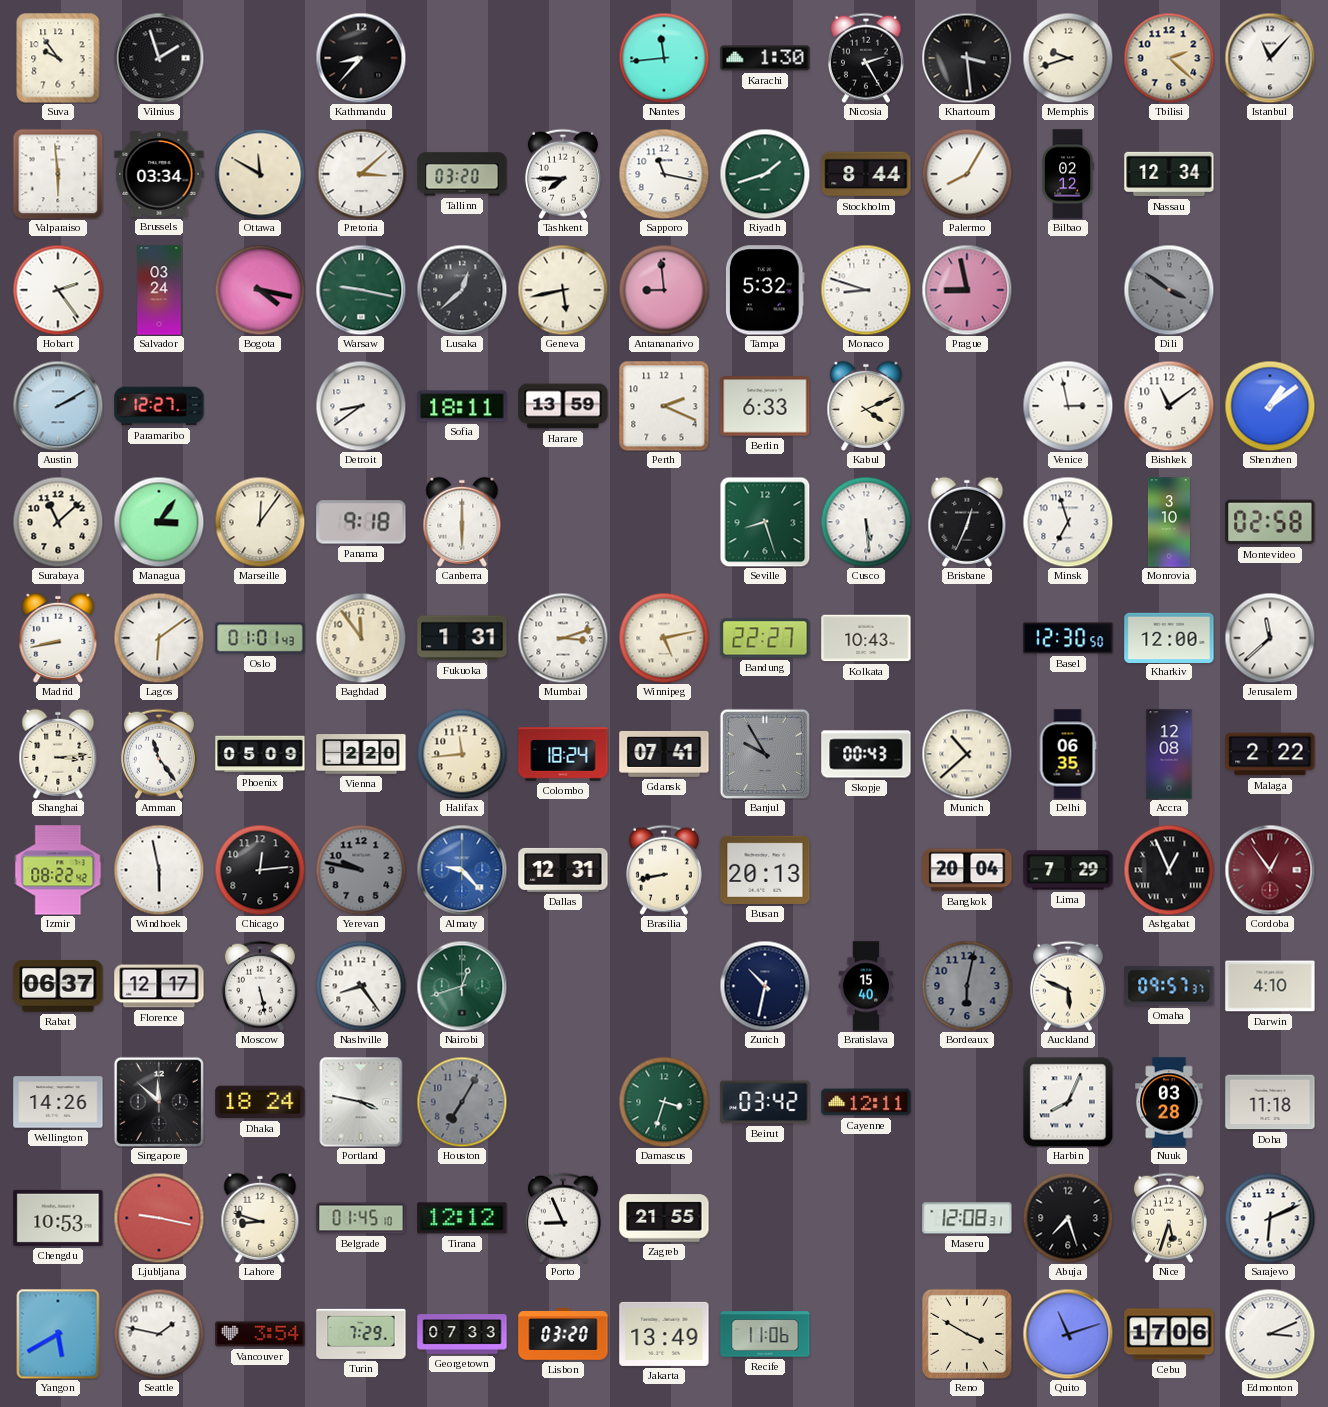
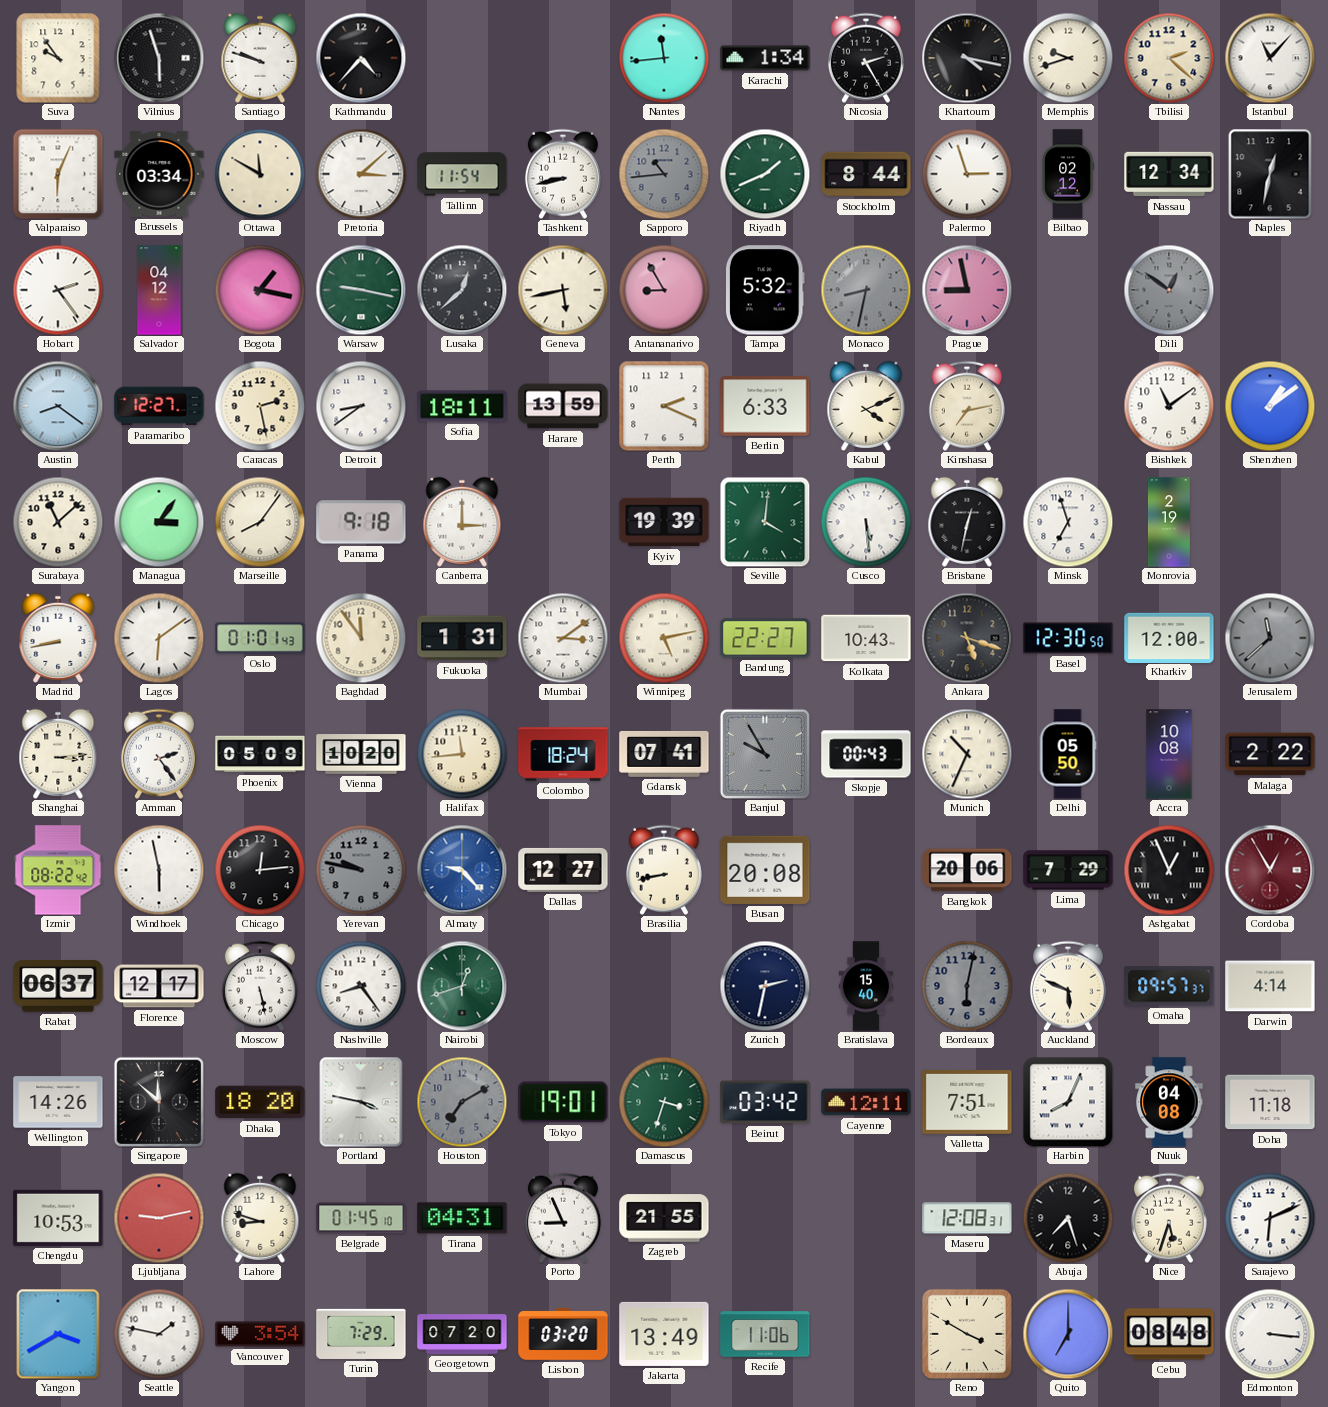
Vilnius: 1:57 -> 5:57
Santiago: none -> 9:48
Kathmandu: 8:37 -> 4:37
Karachi: 1:30 -> 1:34
Khartoum: 3:29 -> 4:17
Valparaiso: 5:59 -> 6:04
Tallinn: 03:20 -> 11:54
Tashkent: 7:45 -> 8:43
Sapporo: 11:17 -> 10:44
Sapporo dial: white -> grey
Riyadh: 1:42 -> 1:41
Palermo: 8:05 -> 2:57
Naples: none -> 12:32
Salvador: 03:24 -> 04:12
Bogota: 4:17 -> 1:17
Antananarivo: 8:59 -> 8:55
Monaco: 8:48 -> 8:32
Monaco dial: white -> grey
Dili: 3:51 -> 12:51
Austin: 2:10 -> 8:21
Caracas: none -> 2:28
Kinshasa: none -> 7:13
Venice: 2:58 -> none
Marseille: 12:06 -> 8:06
Canberra: 6:00 -> 3:00
Kyiv: none -> 19:39
Seville: 8:27 -> 4:01
Brisbane: 12:34 -> 12:32
Monrovia: 3:10 -> 2:19
Montevideo: 02:58 -> none
Mumbai: 3:12 -> 3:09
Ankara: none -> 5:18
Jerusalem dial: white -> grey
Amman: 11:24 -> 2:24
Vienna: 2:20 -> 10:20
Munich: 10:38 -> 10:34
Delhi: 06:35 -> 05:50
Accra: 12:08 -> 10:08
Dallas: 12:31 -> 12:27
Busan: 20:13 -> 20:08
Bangkok: 20:04 -> 20:06
Cordoba: 12:54 -> 12:55
Zurich: 10:32 -> 2:32
Darwin: 4:10 -> 4:14
Dhaka: 18:24 -> 18:20
Houston: 7:05 -> 7:10
Tokyo: none -> 19:01
Valletta: none -> 7:51
Nuuk: 03:28 -> 04:08
Ljubljana: 9:17 -> 9:13
Tirana: 12:12 -> 04:31
Yangon: 5:40 -> 3:40
Georgetown: 07:33 -> 07:20
Quito: 11:12 -> 7:00
Cebu: 17:06 -> 08:48
Edmonton: 3:11 -> 3:16
